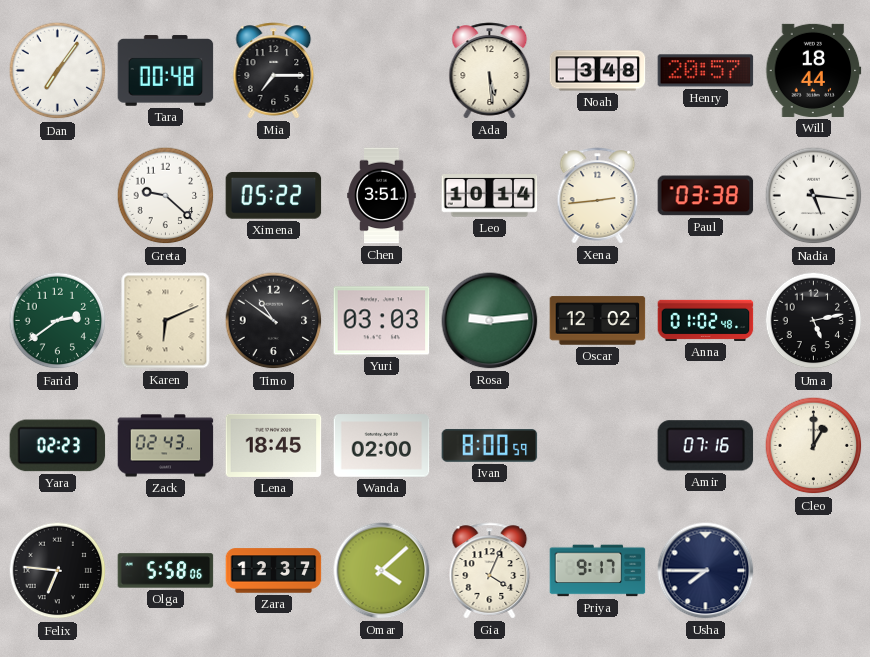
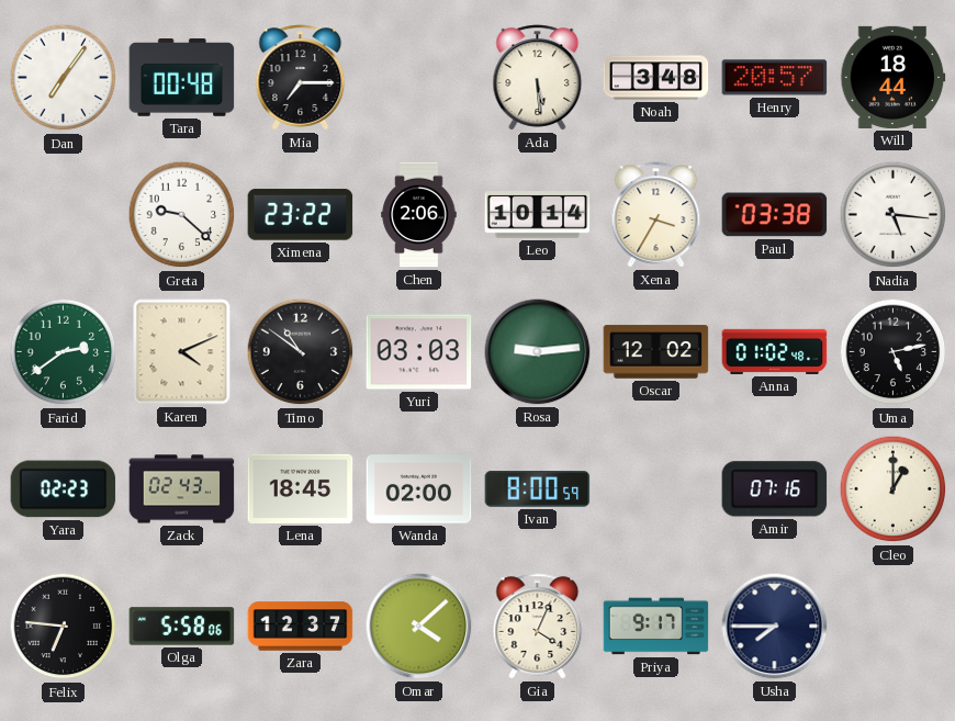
Ximena: 05:22 -> 23:22
Chen: 3:51 -> 2:06
Xena: 2:44 -> 3:35
Karen: 6:11 -> 4:11
